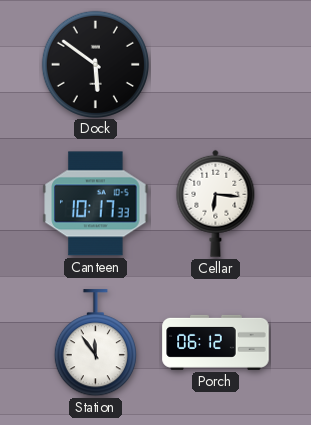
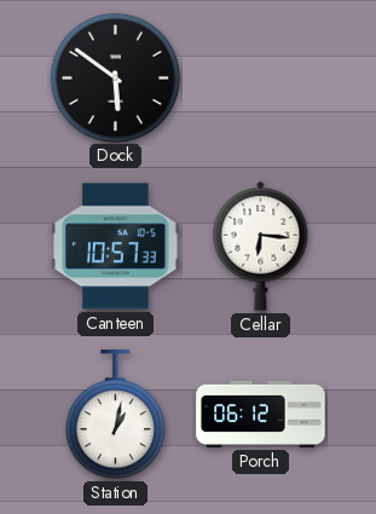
Canteen: 10:17 -> 10:57
Station: 11:54 -> 1:02
